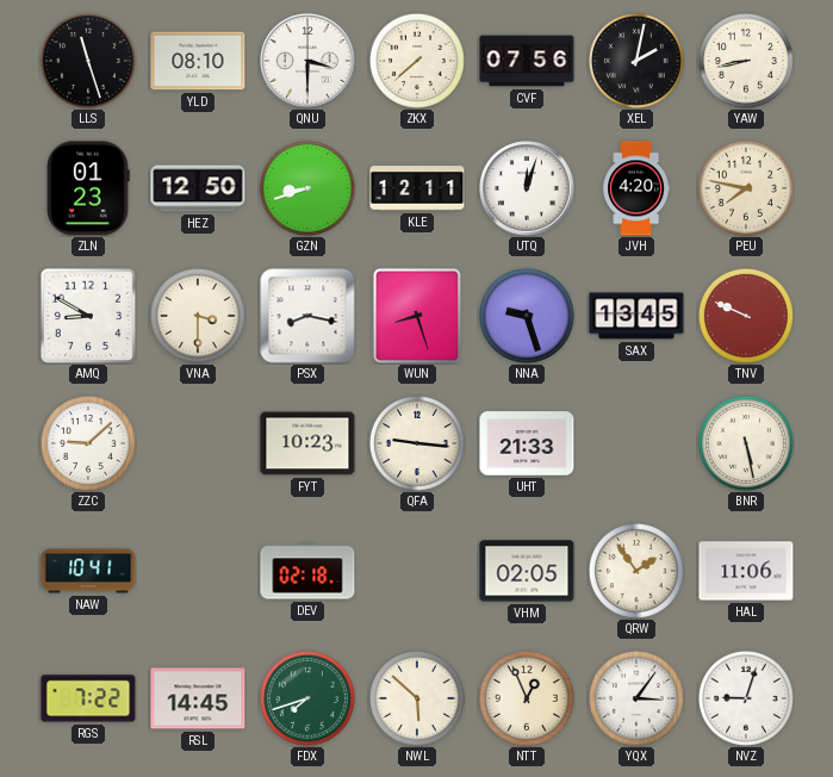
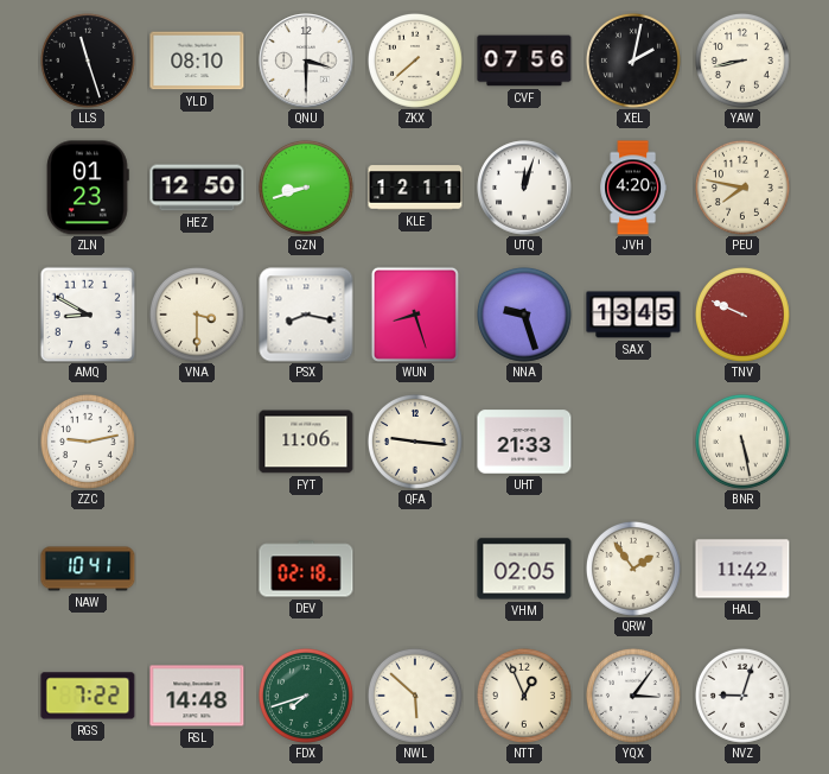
ZZC: 9:08 -> 9:13
FYT: 10:23 -> 11:06
HAL: 11:06 -> 11:42
RSL: 14:45 -> 14:48
